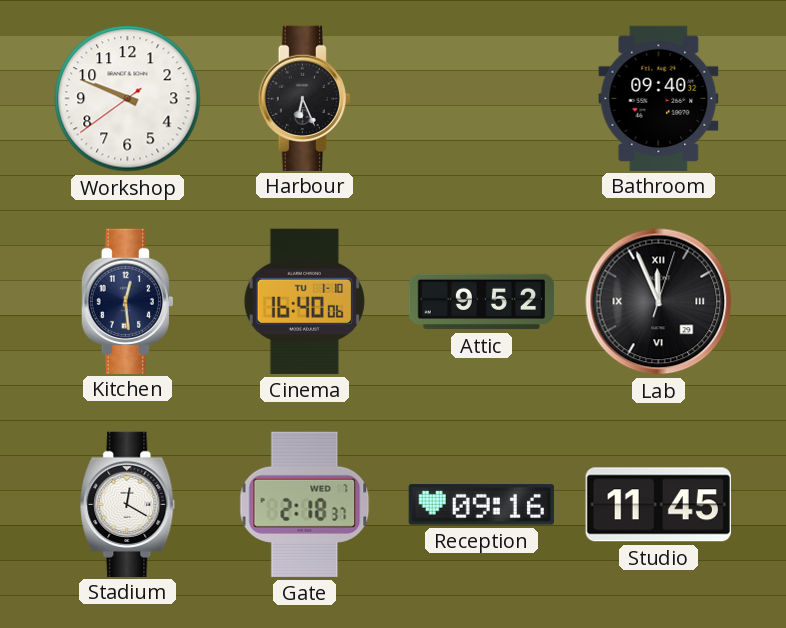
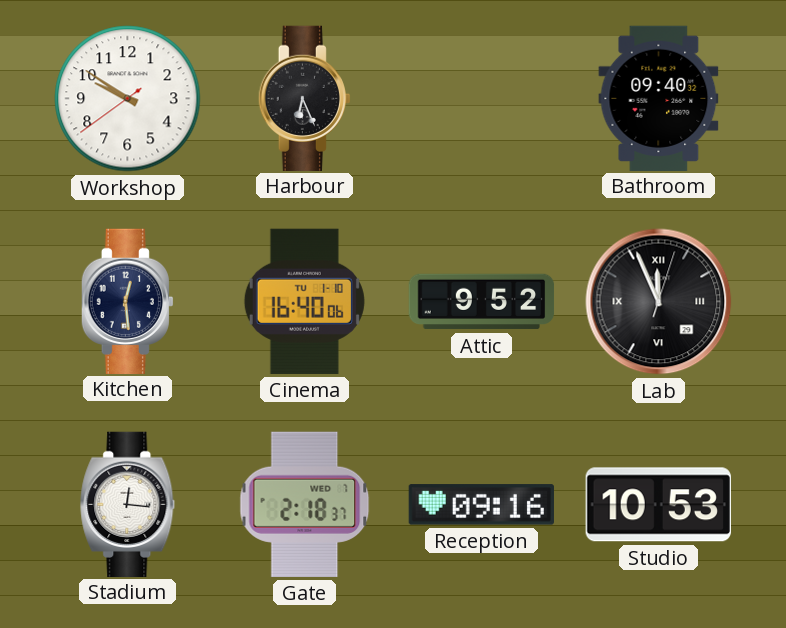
Workshop: 9:48 -> 9:50
Stadium: 12:20 -> 12:16
Studio: 11:45 -> 10:53
